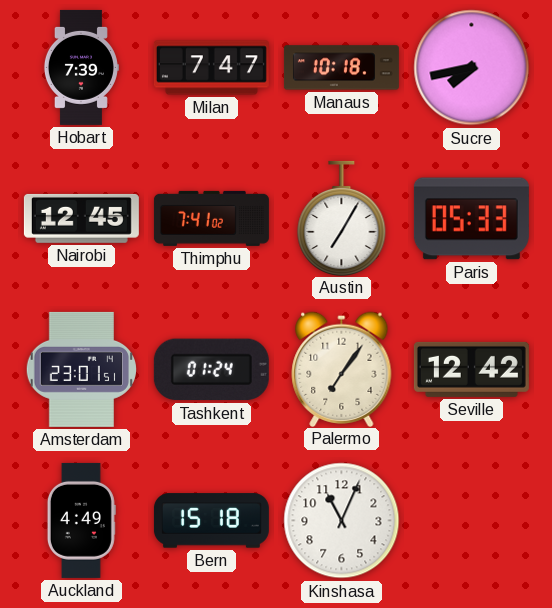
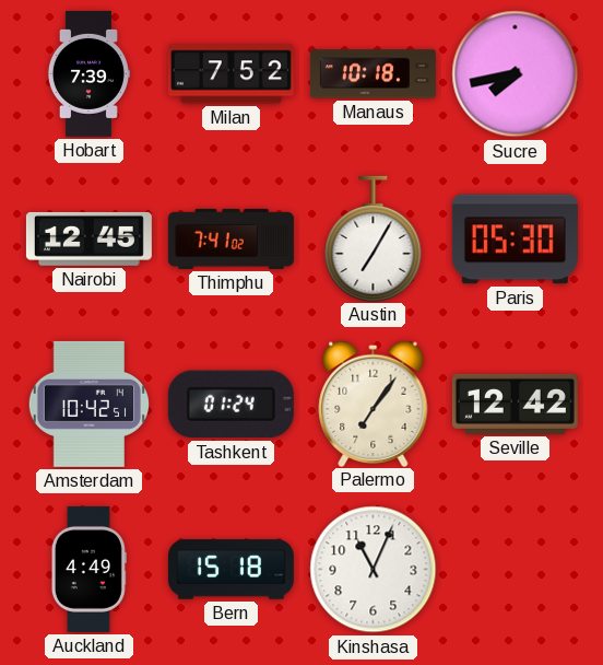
Milan: 7:47 -> 7:52
Paris: 05:33 -> 05:30
Amsterdam: 23:01 -> 10:42
